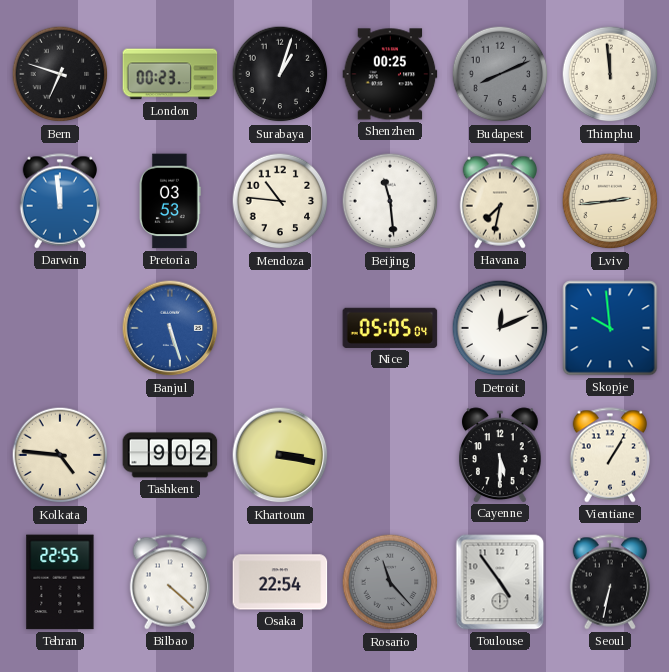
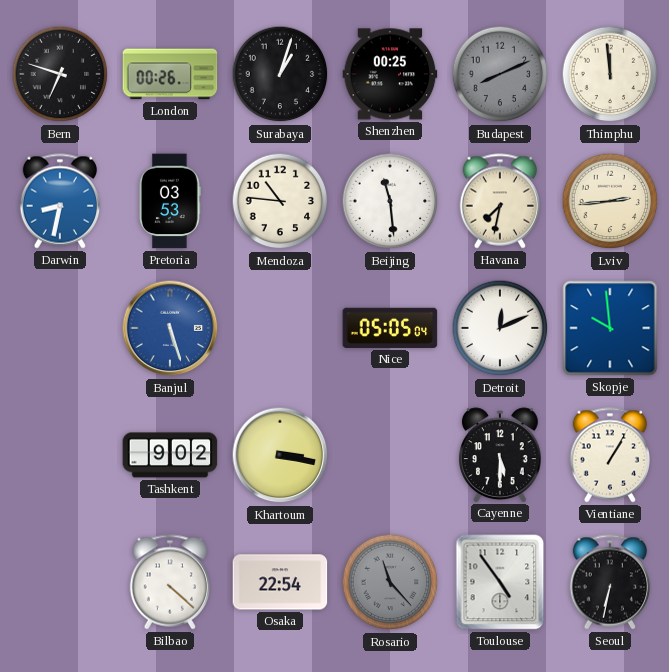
London: 00:23 -> 00:26
Darwin: 11:59 -> 8:32
Kolkata: 4:46 -> none
Tehran: 22:55 -> none
